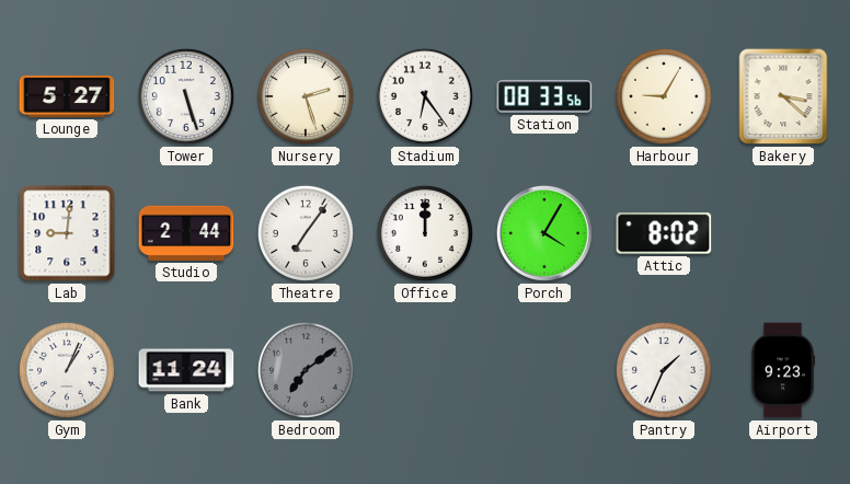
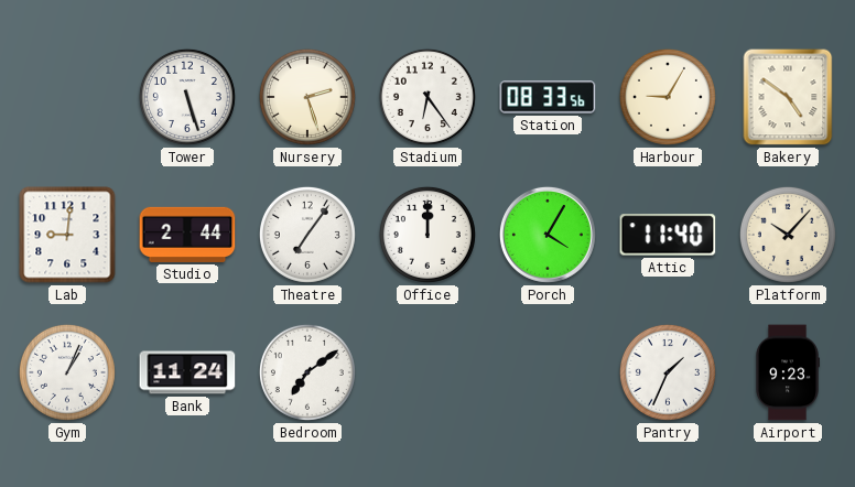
Lounge: 5:27 -> none
Bakery: 3:22 -> 4:51
Attic: 8:02 -> 11:40
Platform: none -> 10:07
Bedroom dial: grey -> white
